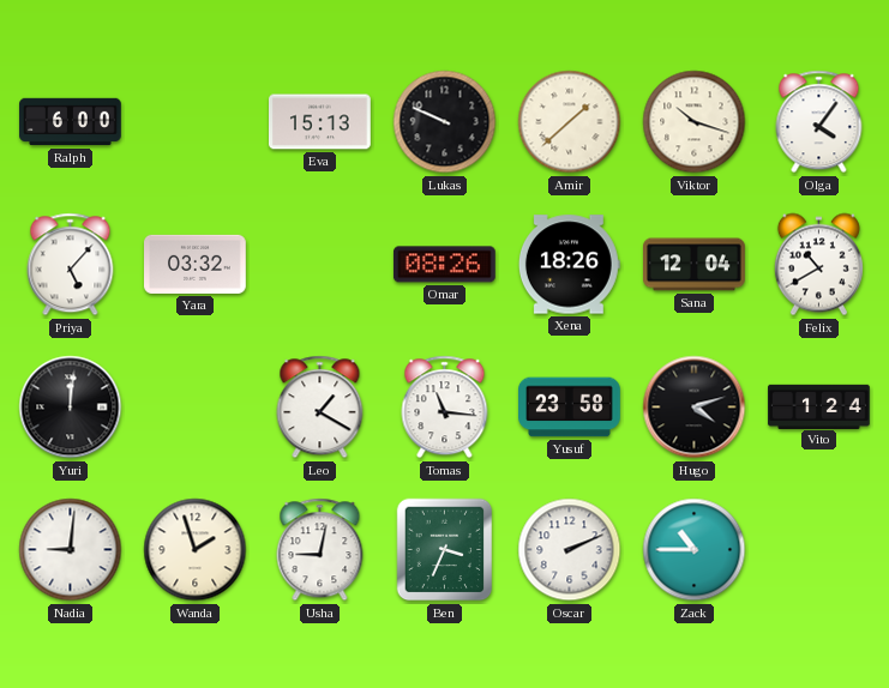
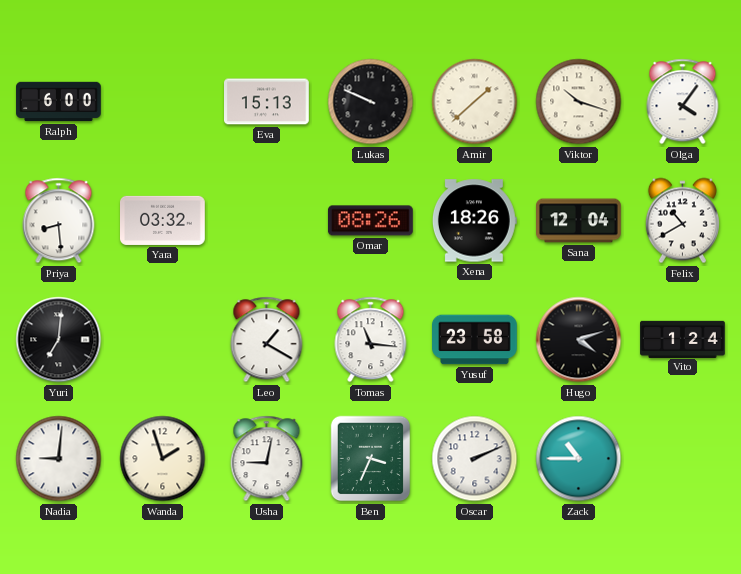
Priya: 5:07 -> 8:29
Yuri: 12:01 -> 7:01
